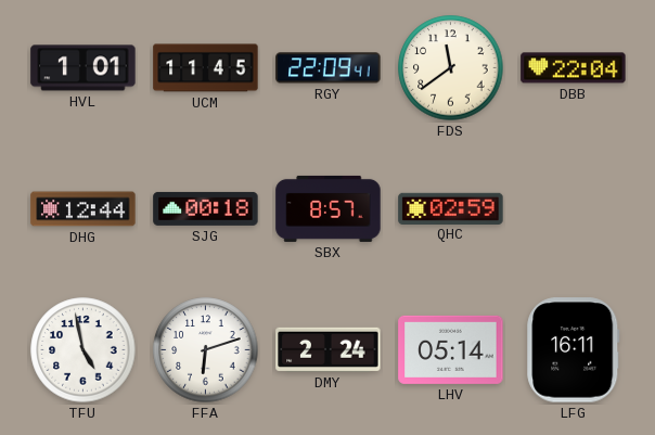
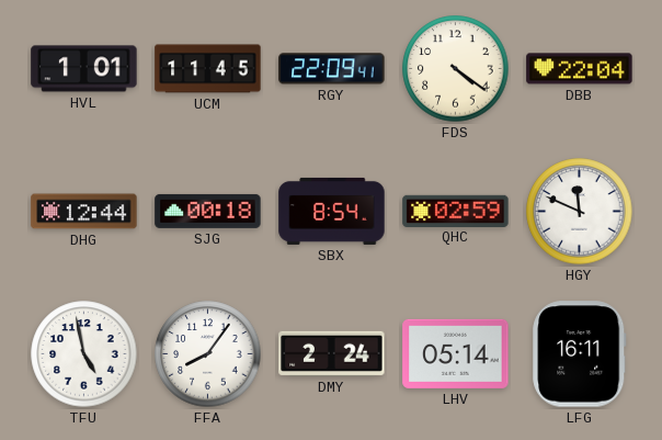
FDS: 11:39 -> 4:21
SBX: 8:57 -> 8:54
HGY: none -> 11:49
FFA: 6:12 -> 8:06
